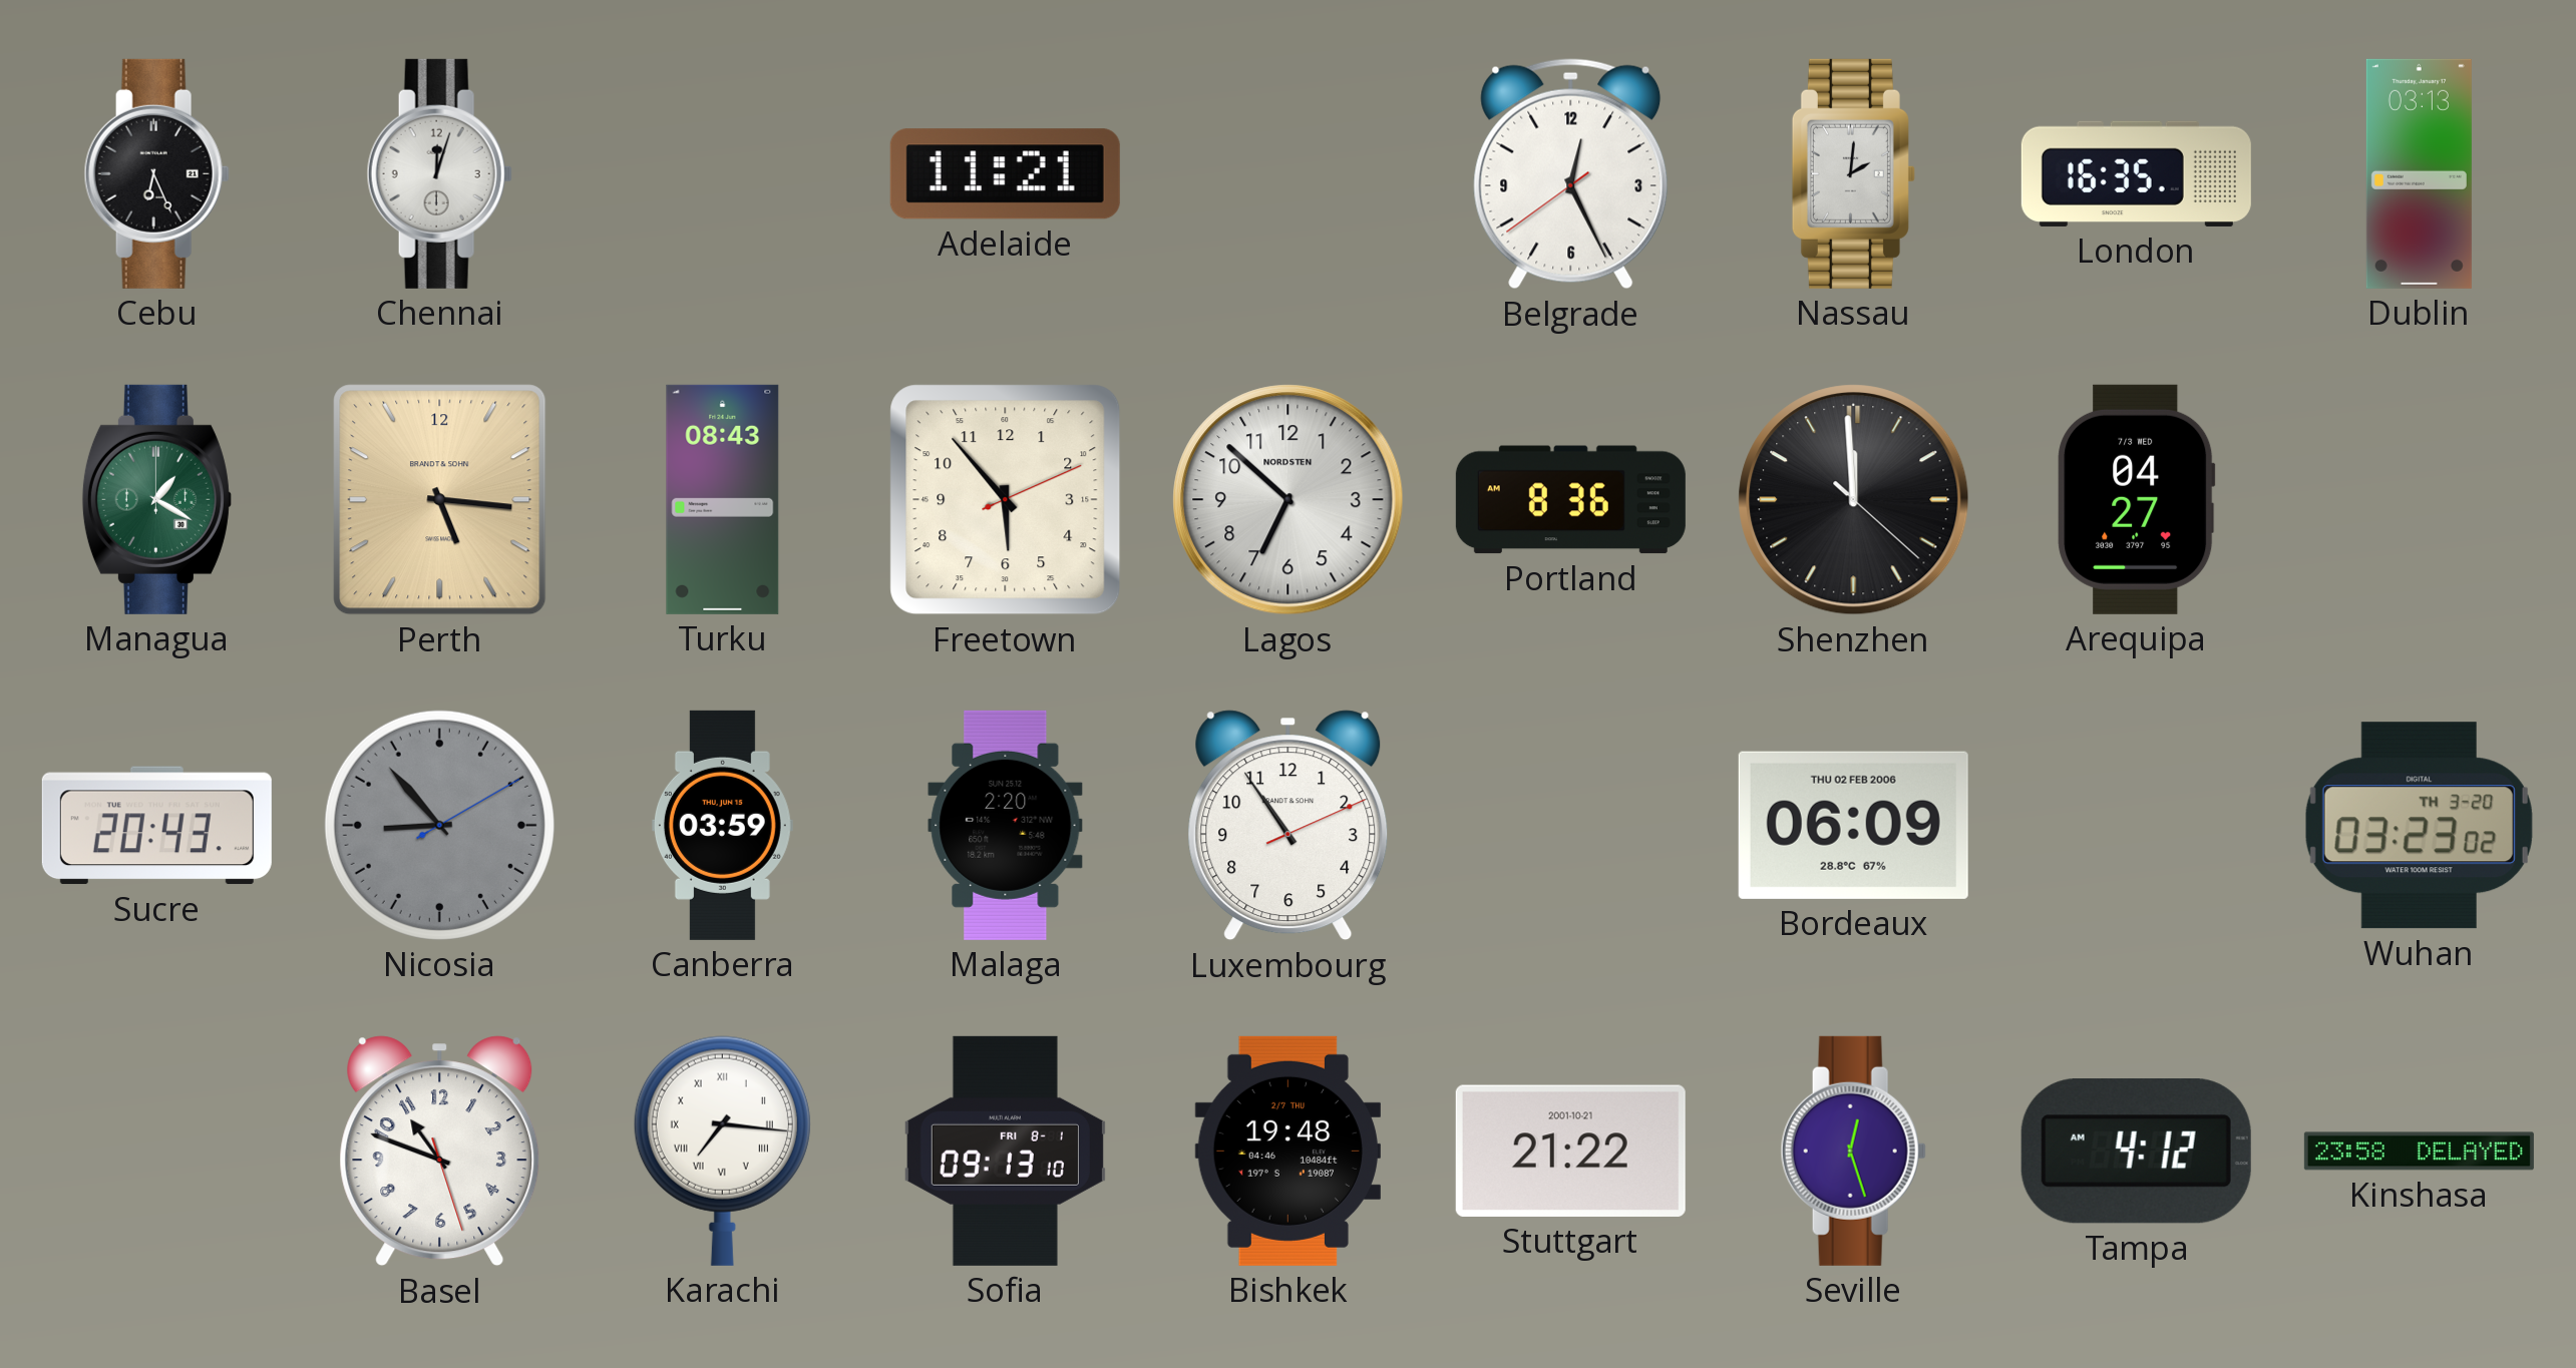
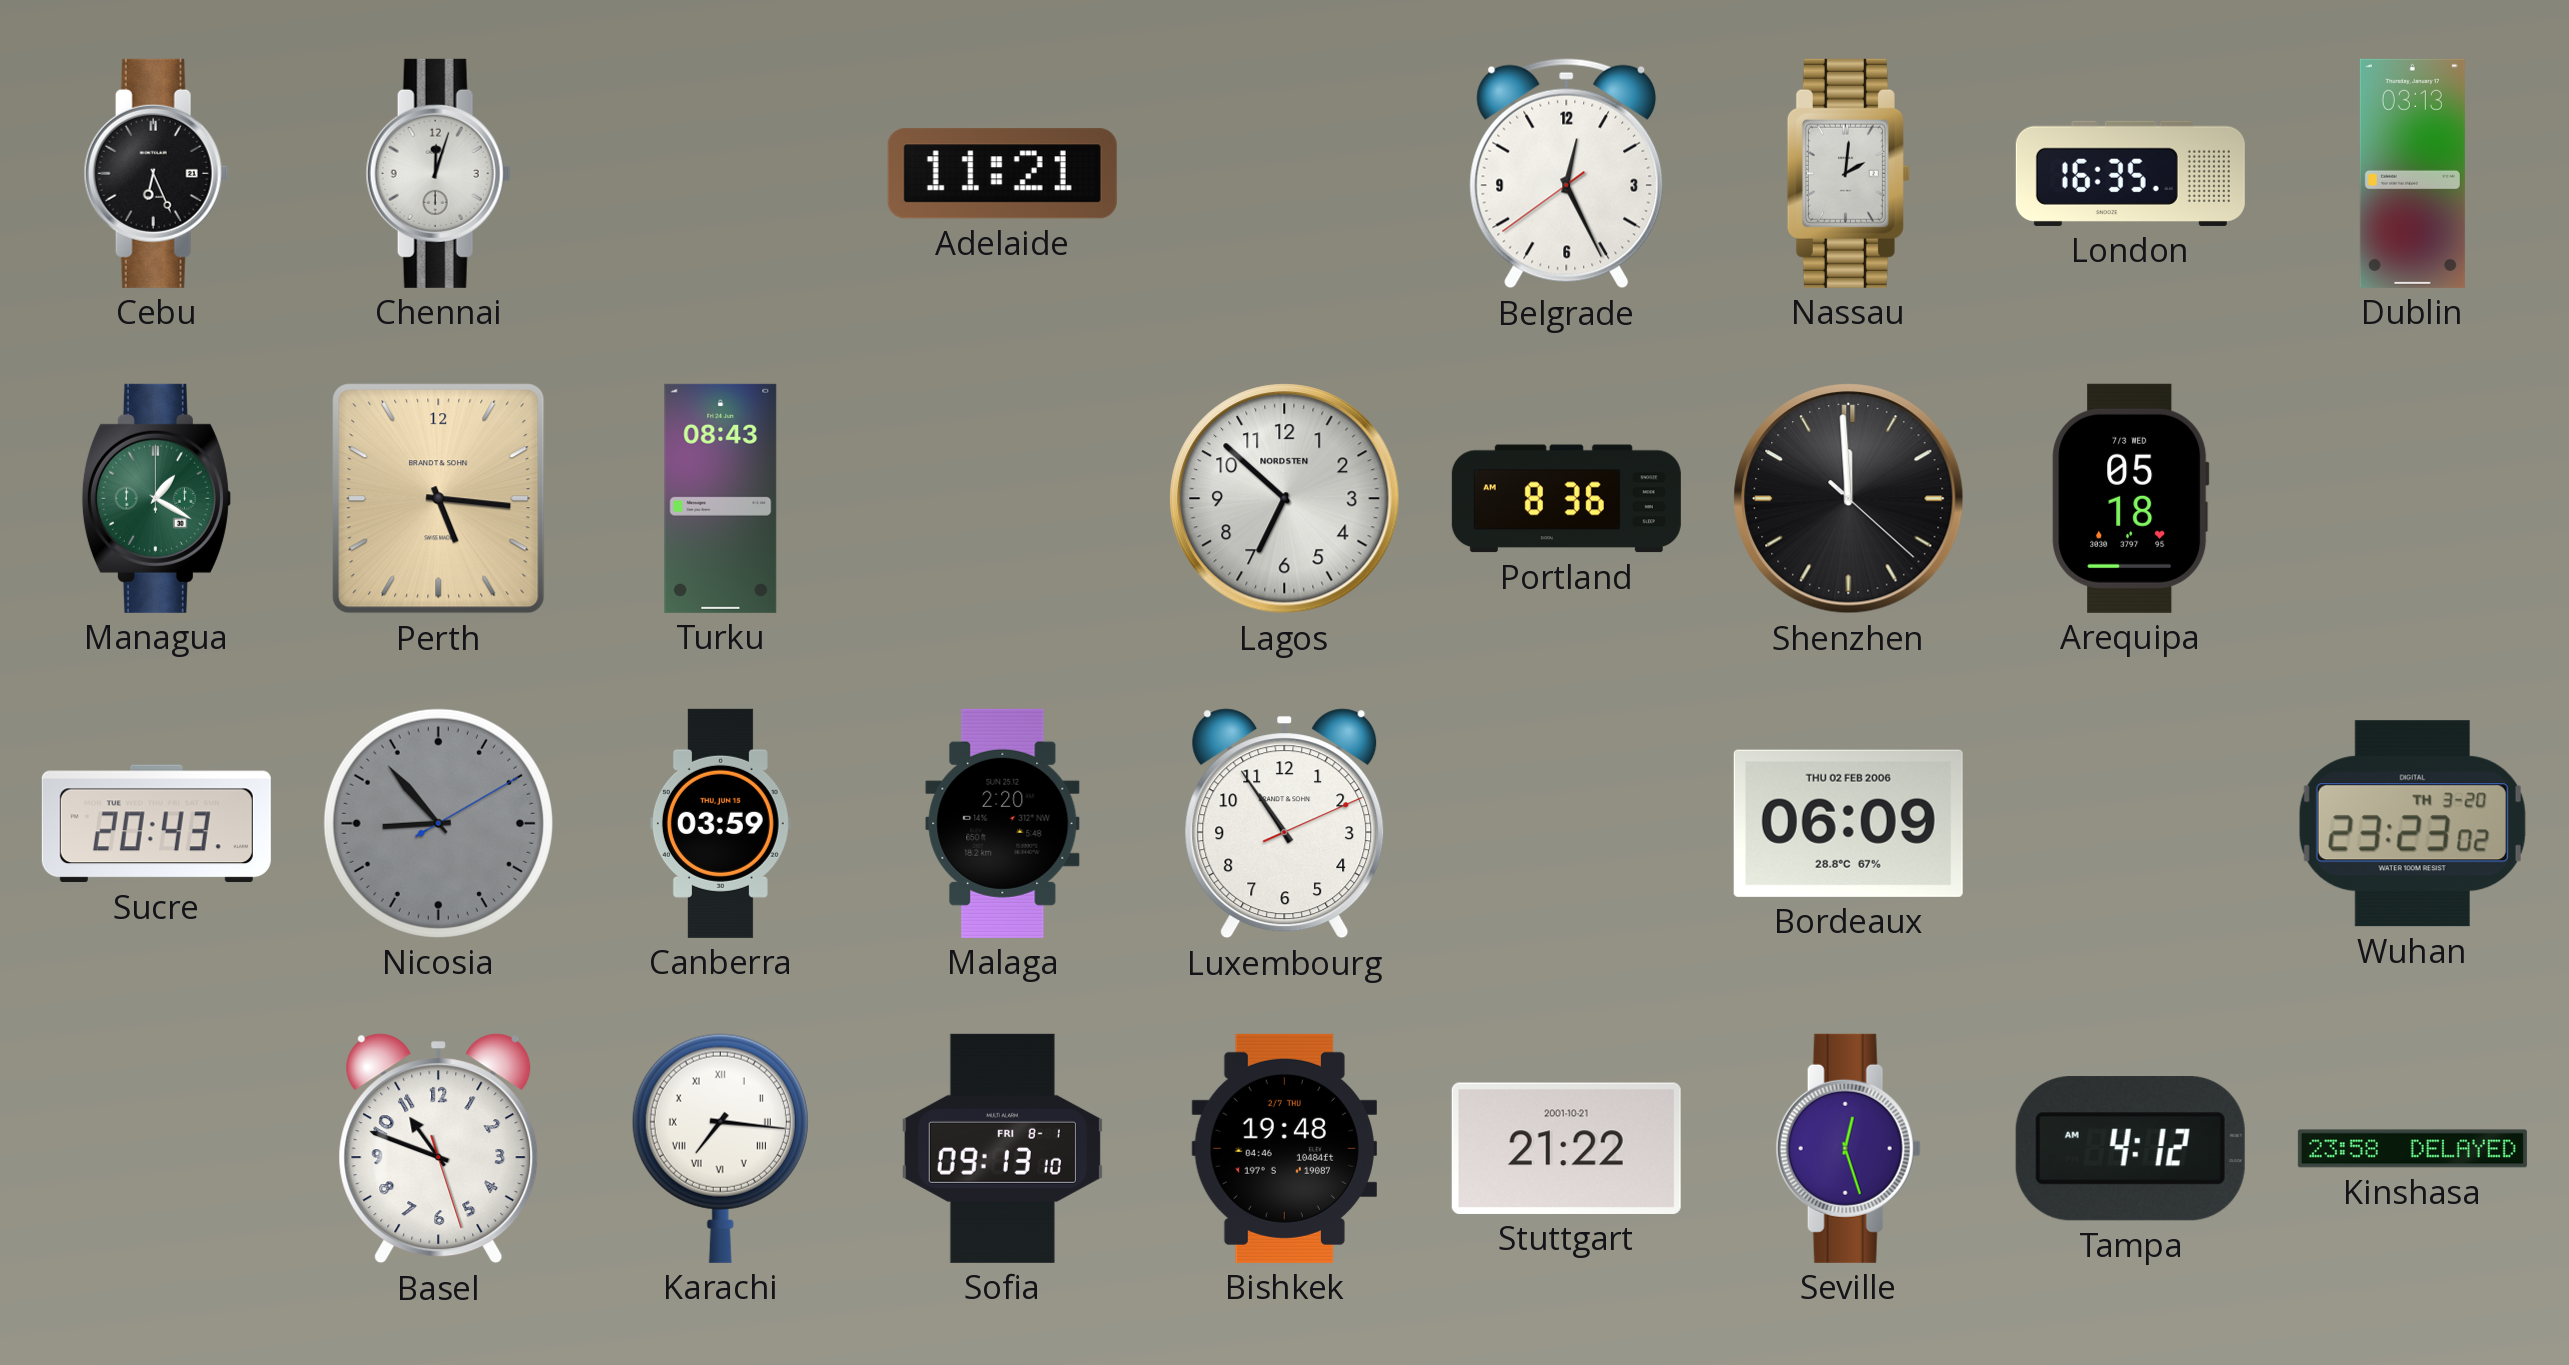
Freetown: 5:53 -> none
Arequipa: 04:27 -> 05:18
Wuhan: 03:23 -> 23:23
